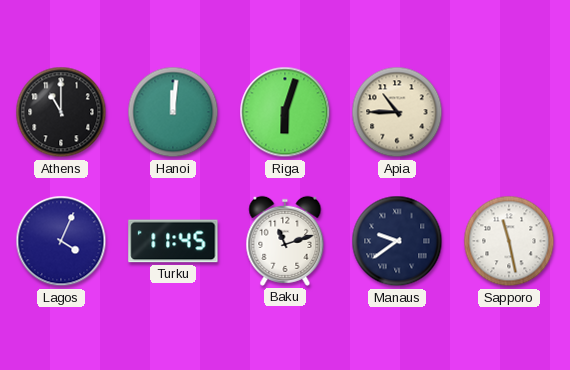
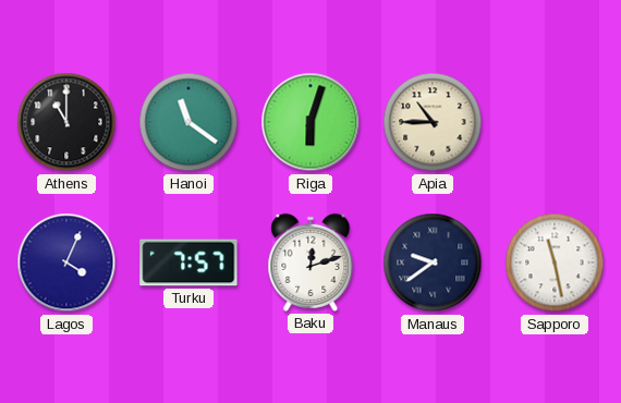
Hanoi: 12:01 -> 11:21
Turku: 11:45 -> 7:57
Baku: 11:12 -> 12:12
